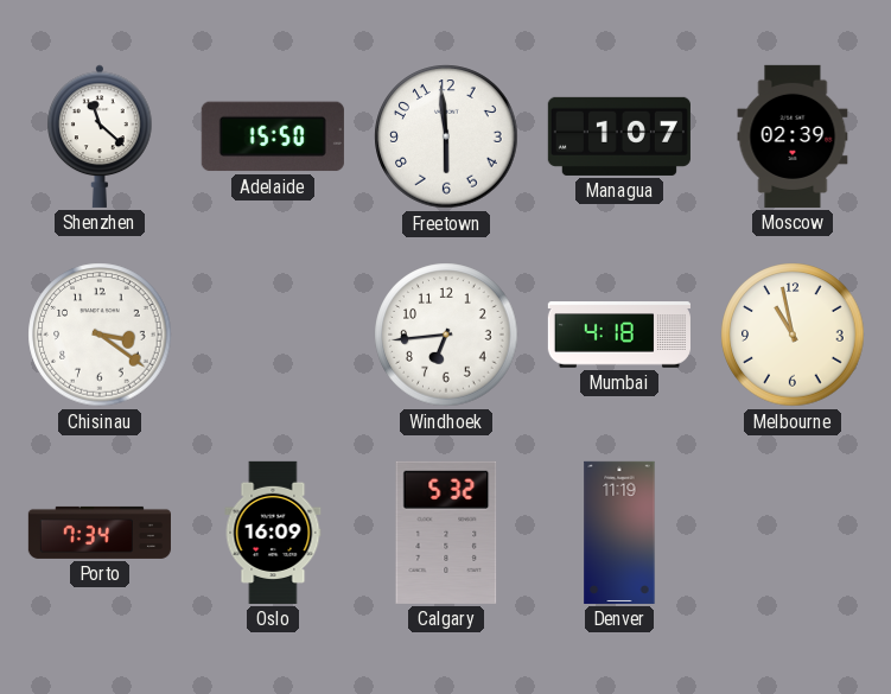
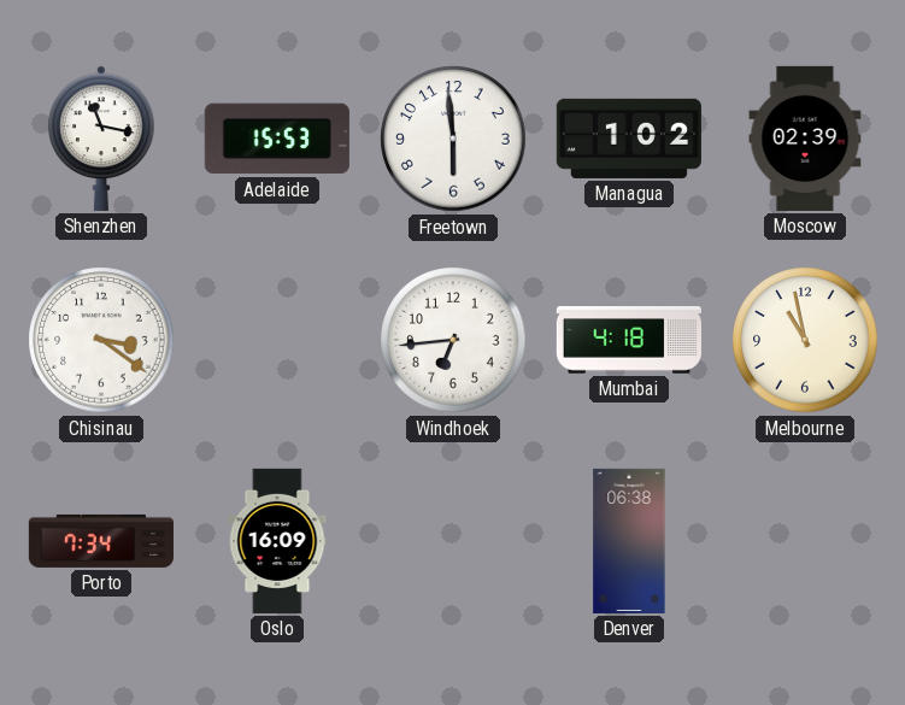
Shenzhen: 11:22 -> 11:17
Adelaide: 15:50 -> 15:53
Managua: 1:07 -> 1:02
Calgary: 5:32 -> none
Denver: 11:19 -> 06:38
